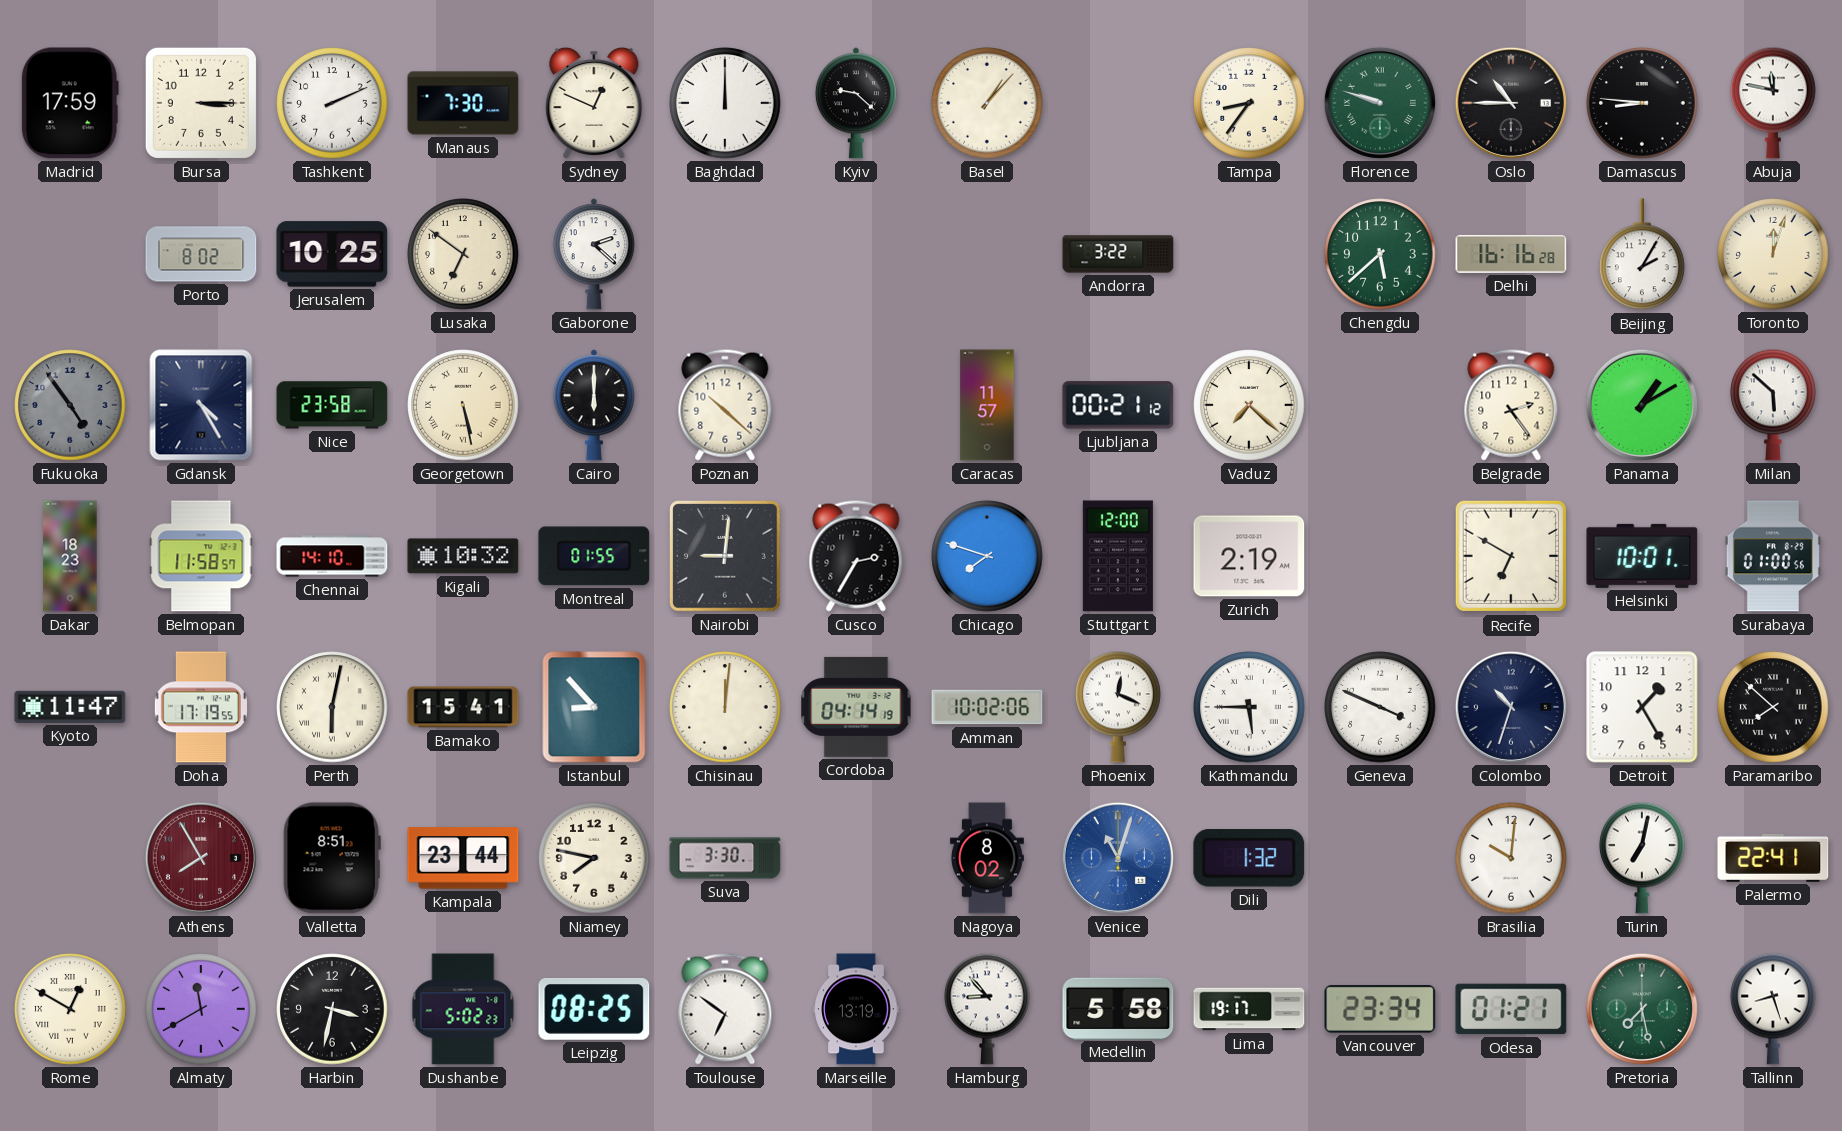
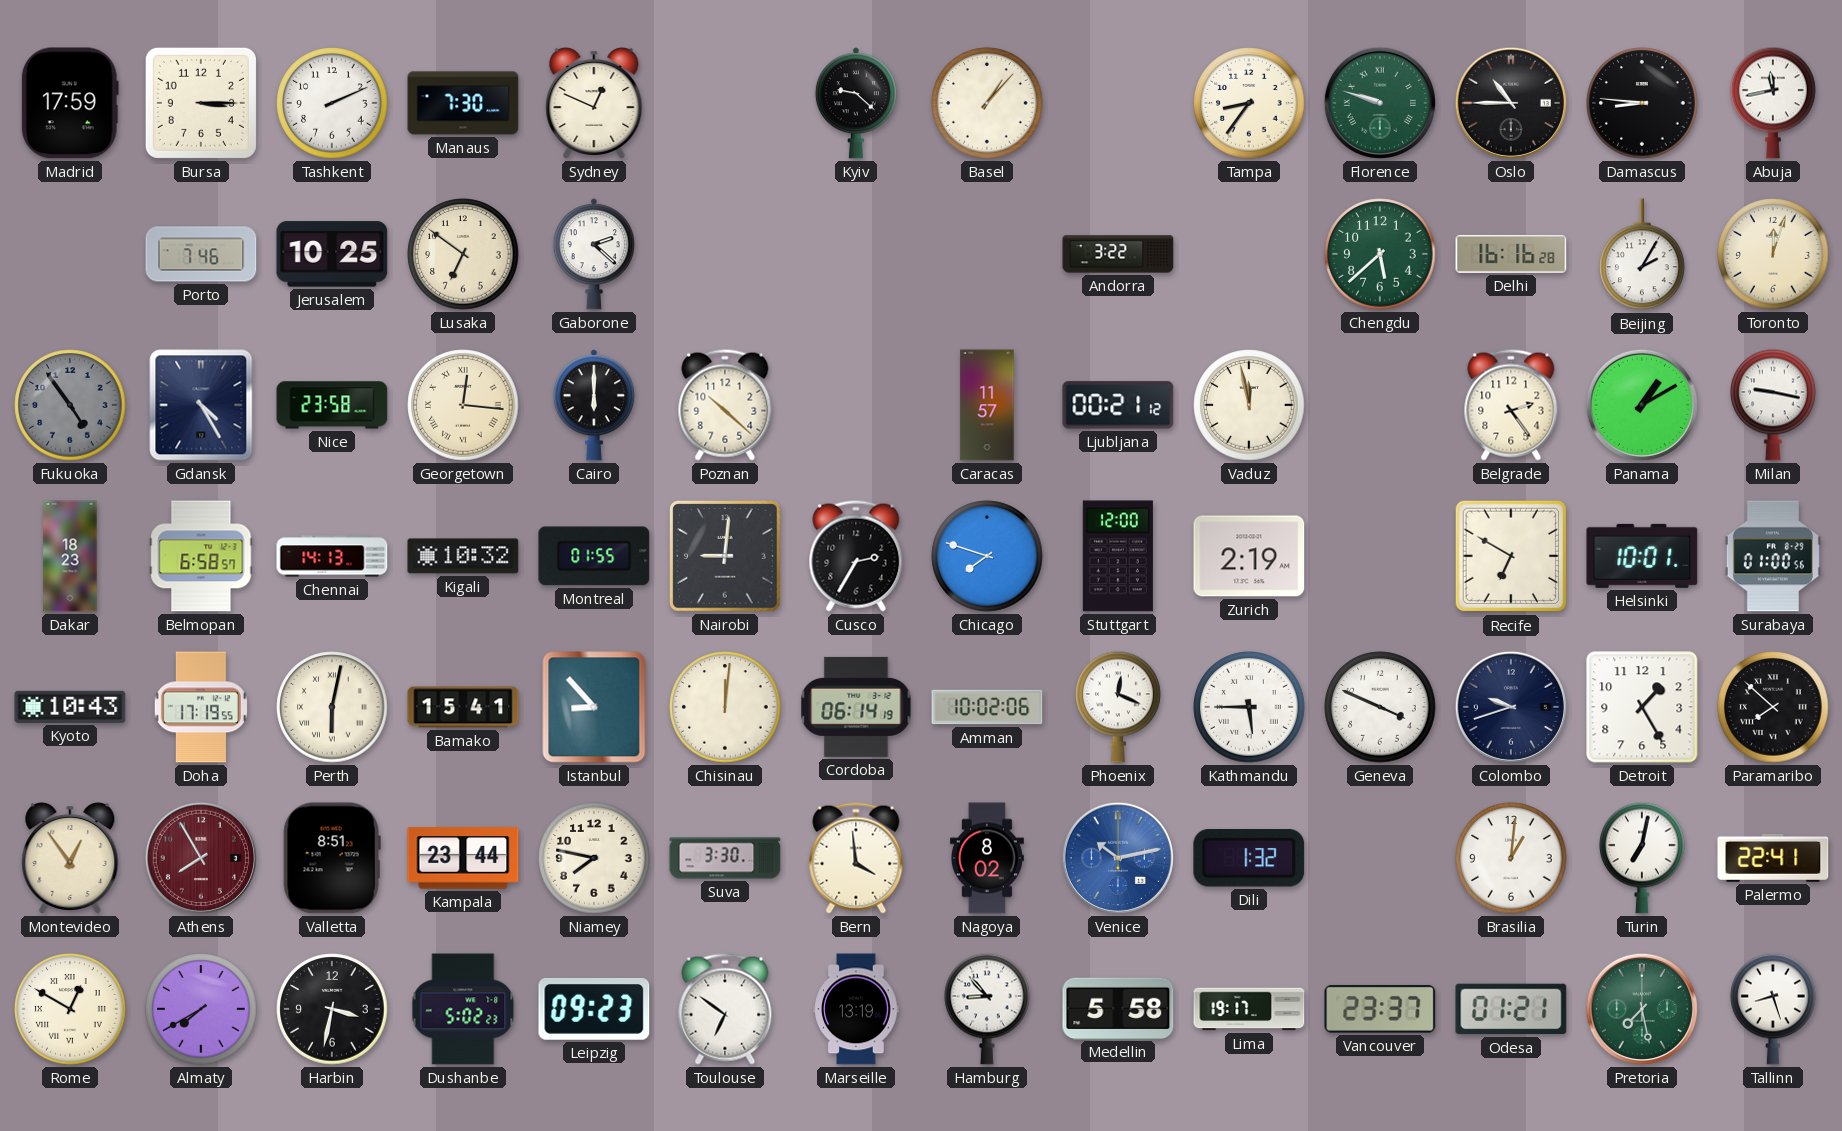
Baghdad: 12:00 -> none
Abuja: 11:47 -> 11:43
Porto: 8:02 -> 7:46
Georgetown: 5:28 -> 12:16
Vaduz: 7:22 -> 11:58
Milan: 5:52 -> 9:17
Belmopan: 11:58 -> 6:58
Chennai: 14:10 -> 14:13
Kyoto: 11:47 -> 10:43
Cordoba: 04:14 -> 06:14
Colombo: 10:33 -> 9:42
Montevideo: none -> 12:54
Bern: none -> 3:59
Venice: 11:03 -> 10:13
Brasilia: 10:01 -> 1:01
Almaty: 11:40 -> 7:40
Leipzig: 08:25 -> 09:23
Vancouver: 23:34 -> 23:37
